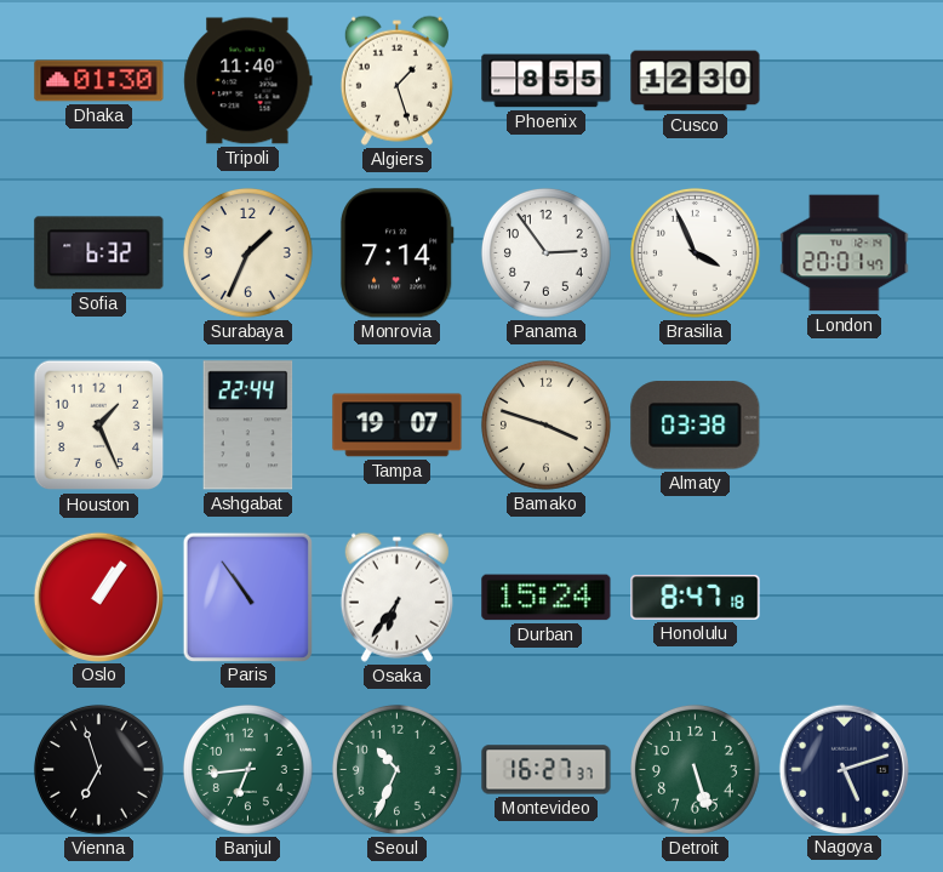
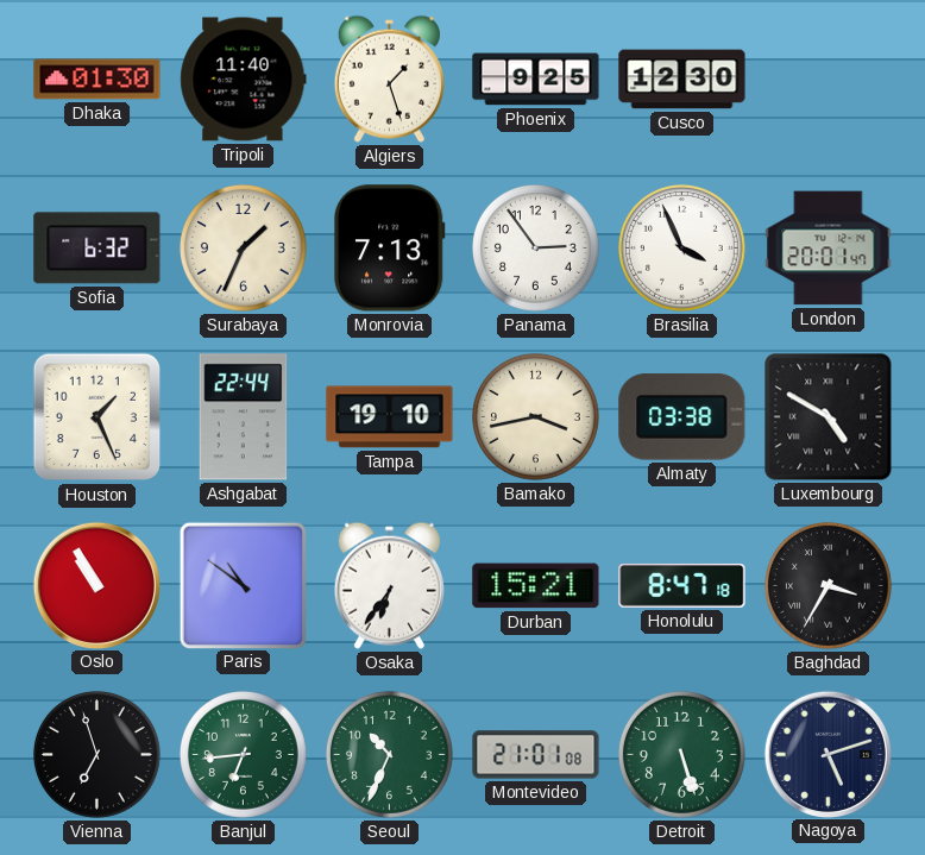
Phoenix: 8:55 -> 9:25
Monrovia: 7:14 -> 7:13
Tampa: 19:07 -> 19:10
Bamako: 3:48 -> 3:43
Luxembourg: none -> 4:50
Oslo: 1:06 -> 10:55
Paris: 10:54 -> 10:51
Durban: 15:24 -> 15:21
Baghdad: none -> 3:35
Montevideo: 16:27 -> 21:01
